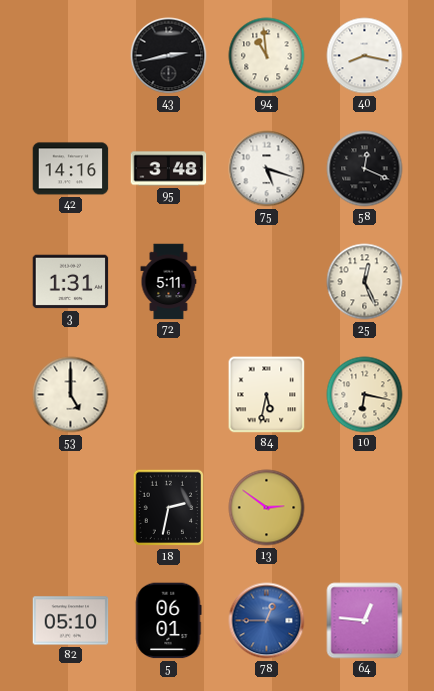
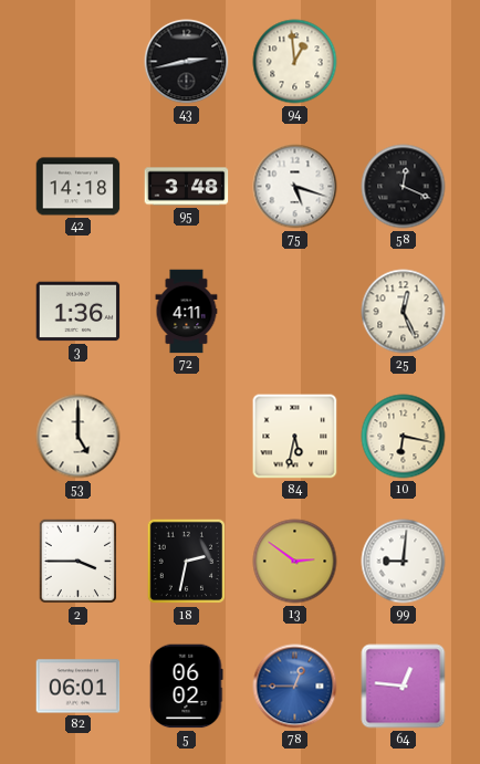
94: 10:59 -> 12:59
40: 8:17 -> none
42: 14:16 -> 14:18
3: 1:31 -> 1:36
72: 5:11 -> 4:11
2: none -> 3:45
99: none -> 9:01
82: 05:10 -> 06:01
5: 06:01 -> 06:02
